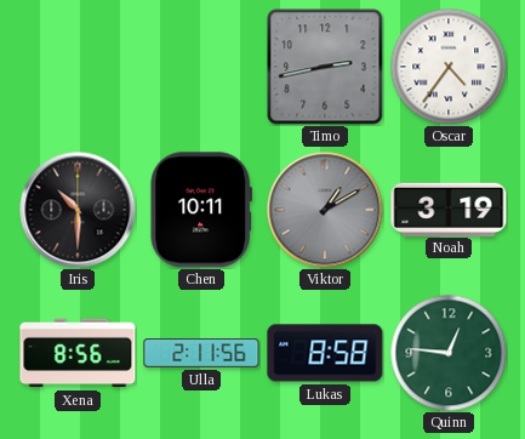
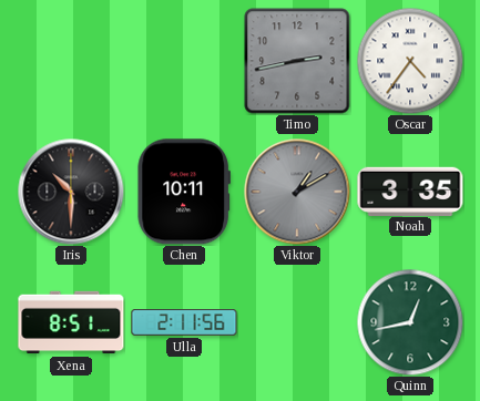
Noah: 3:19 -> 3:35
Xena: 8:56 -> 8:51
Lukas: 8:58 -> none
Quinn: 12:46 -> 12:43
